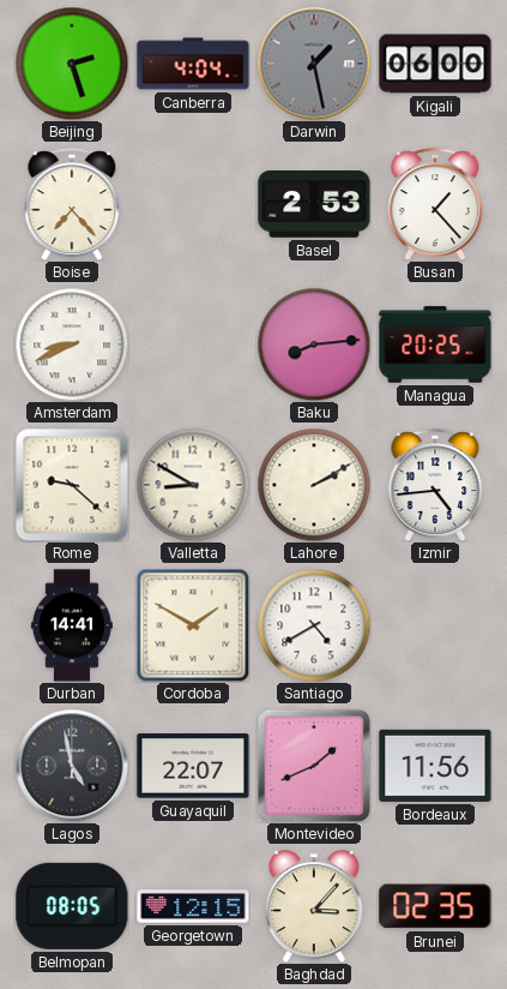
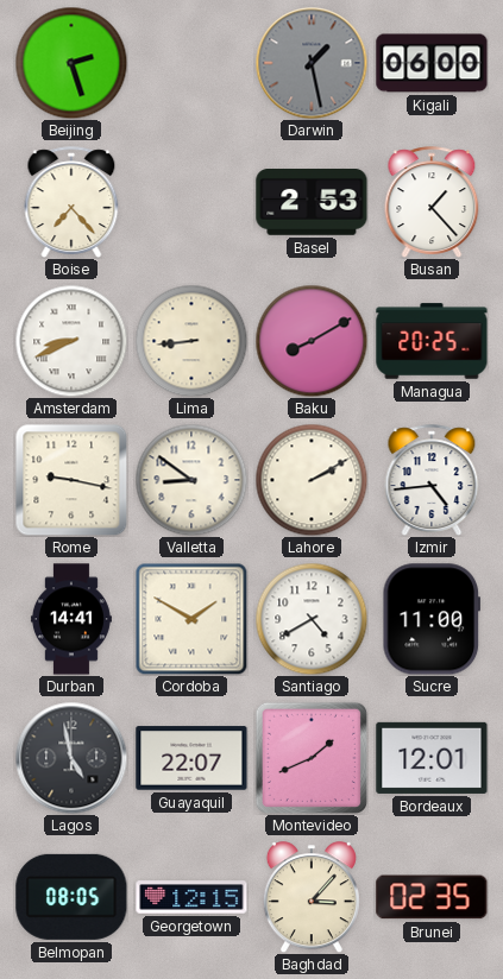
Canberra: 4:04 -> none
Lima: none -> 8:44
Baku: 8:14 -> 8:10
Rome: 9:22 -> 9:17
Valletta: 8:50 -> 8:51
Sucre: none -> 11:00
Bordeaux: 11:56 -> 12:01
